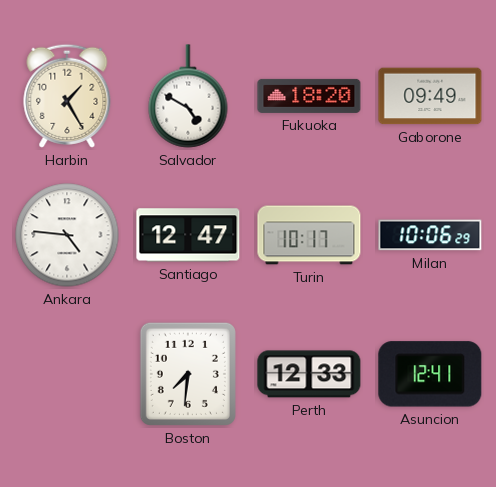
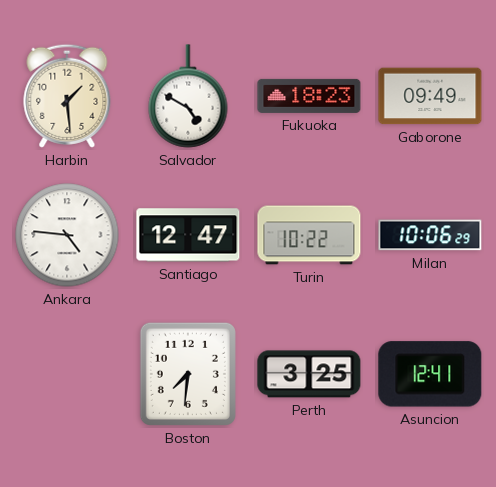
Harbin: 1:25 -> 1:29
Fukuoka: 18:20 -> 18:23
Turin: 10:17 -> 10:22
Perth: 12:33 -> 3:25
